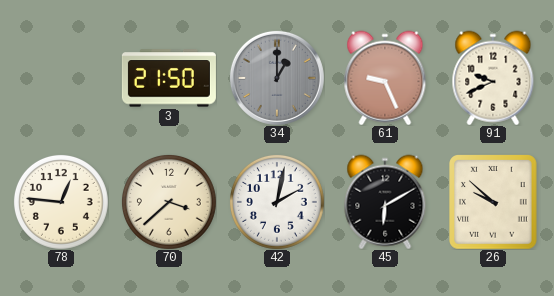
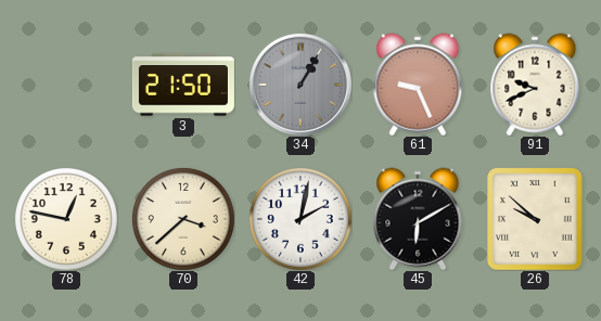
34: 1:00 -> 1:05
78: 12:46 -> 12:47
